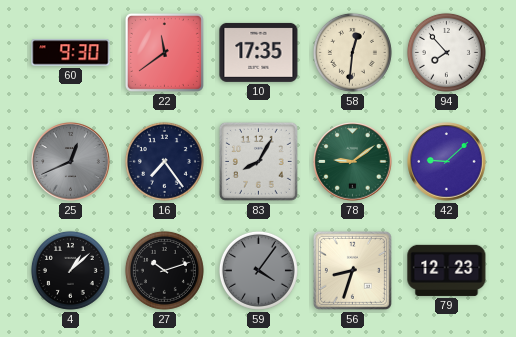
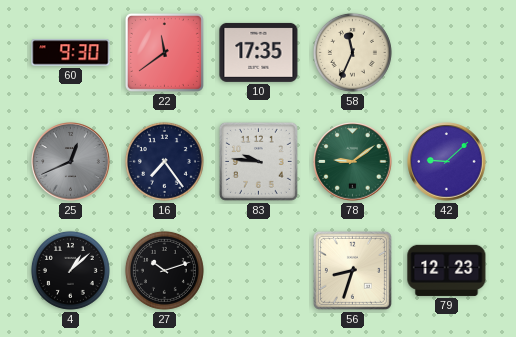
58: 12:31 -> 11:34
94: 7:53 -> none
83: 8:05 -> 9:46
59: 4:06 -> none
